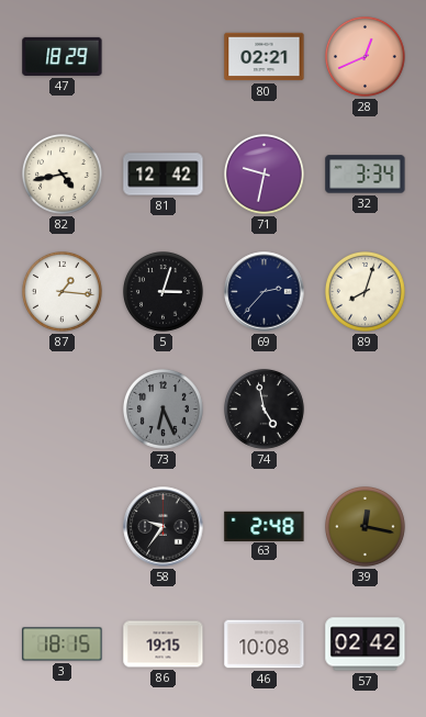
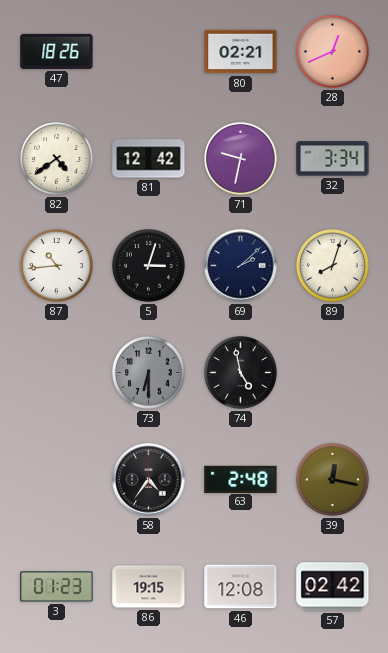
47: 18:29 -> 18:26
82: 4:43 -> 4:39
87: 1:16 -> 10:44
69: 2:37 -> 2:08
73: 6:26 -> 6:30
58: 9:36 -> 4:36
3: 18:15 -> 01:23
46: 10:08 -> 12:08
